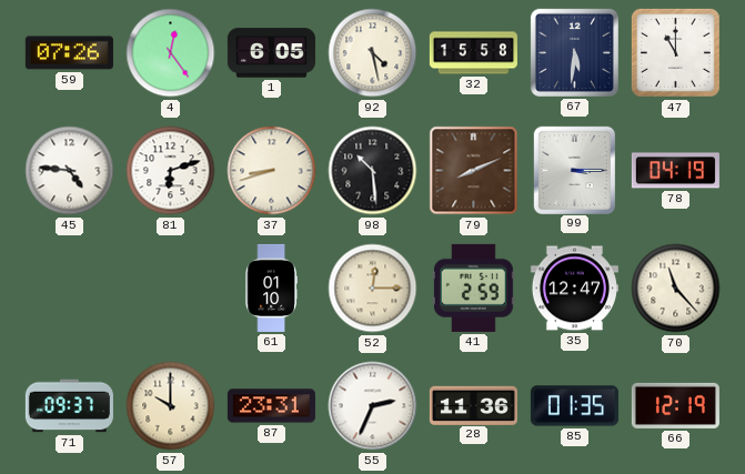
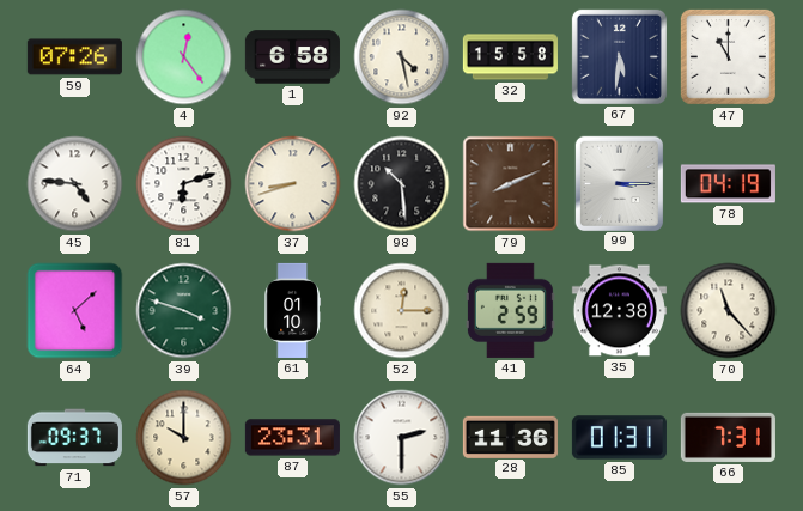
1: 6:05 -> 6:58
64: none -> 5:08
39: none -> 3:48
35: 12:47 -> 12:38
55: 2:34 -> 2:30
85: 01:35 -> 01:31
66: 12:19 -> 7:31
